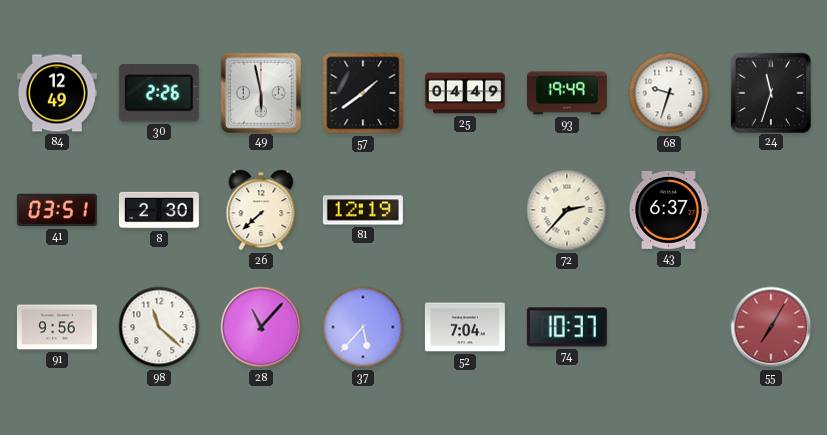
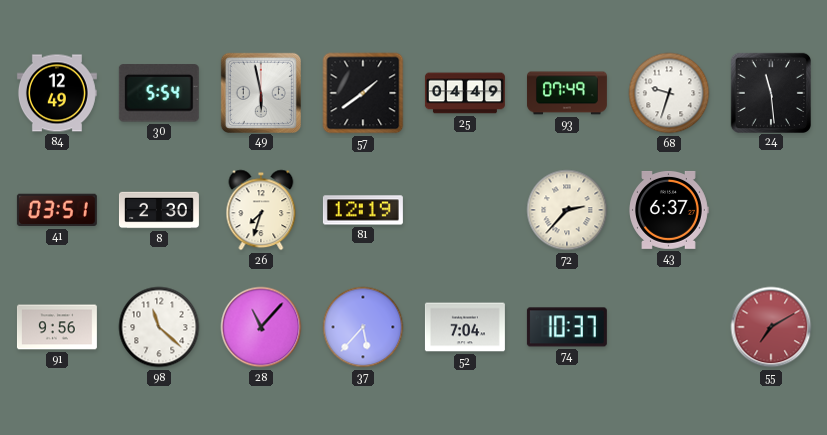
30: 2:26 -> 5:54
93: 19:49 -> 07:49
24: 11:33 -> 11:29
26: 7:38 -> 7:33
55: 7:05 -> 7:10
